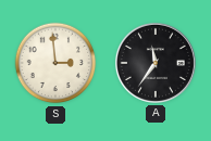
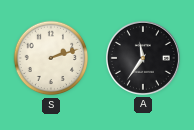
S: 2:59 -> 2:12
